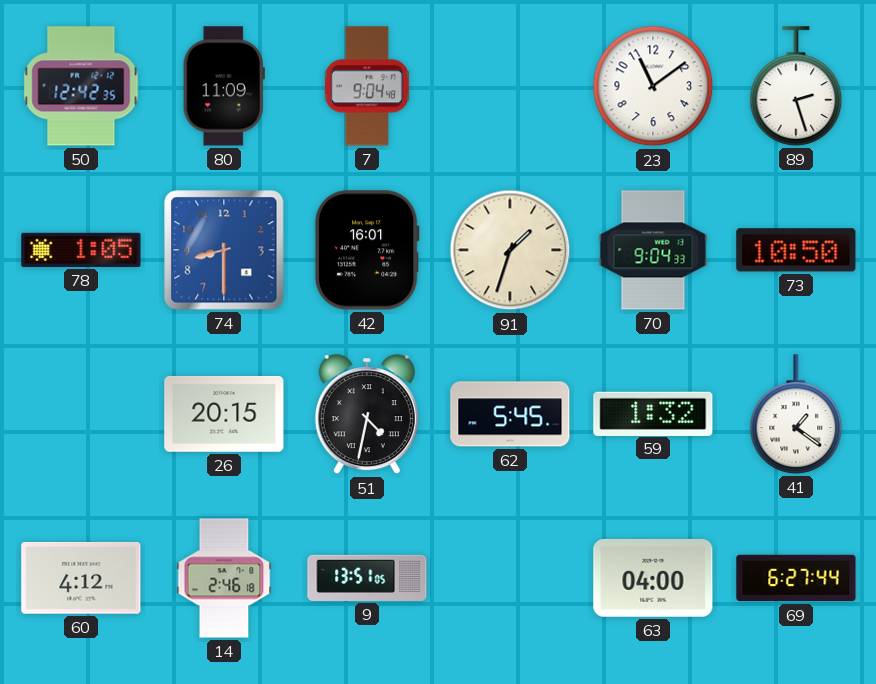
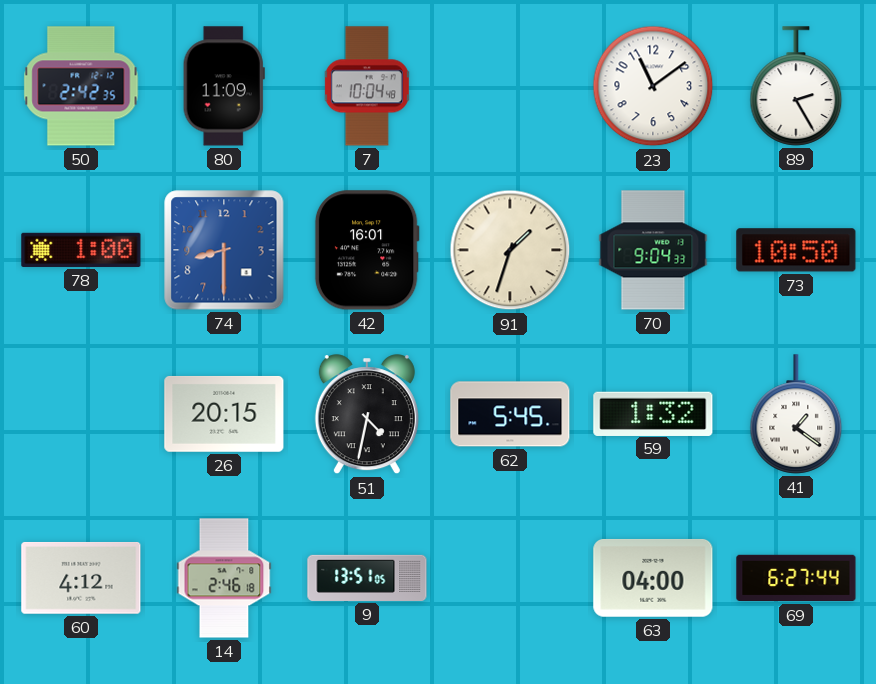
50: 12:42 -> 2:42
7: 9:04 -> 10:04
89: 2:27 -> 2:25
78: 1:05 -> 1:00
